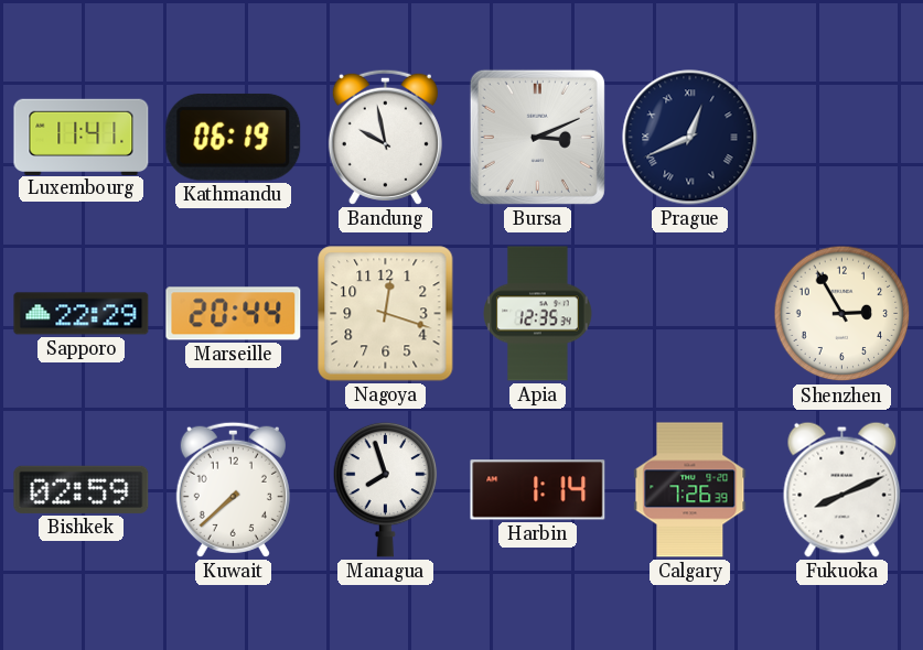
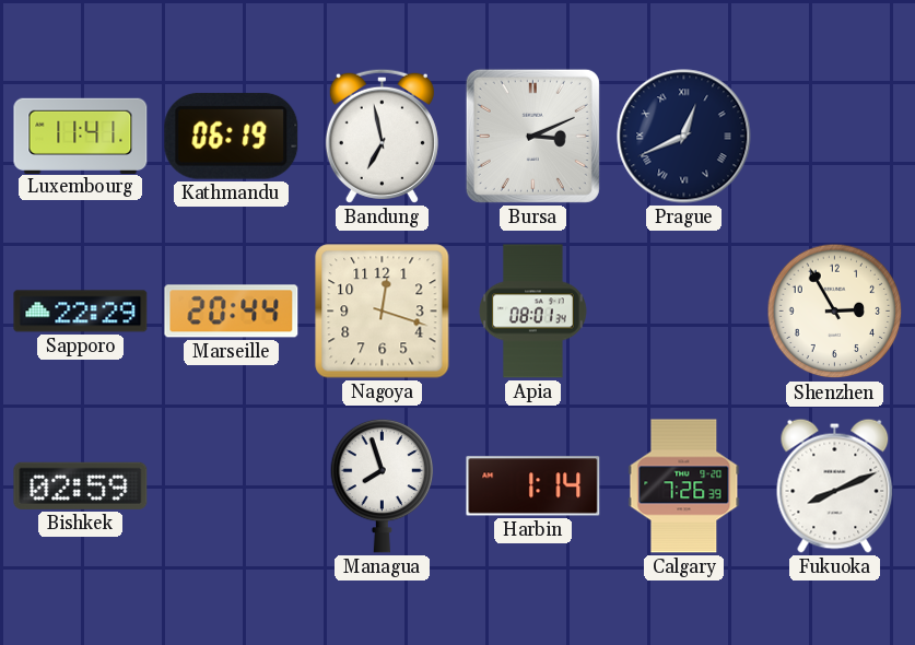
Bandung: 9:58 -> 6:58
Apia: 12:35 -> 08:01
Kuwait: 7:38 -> none
